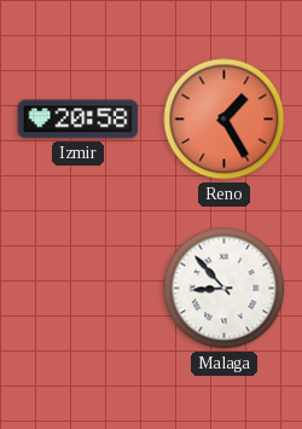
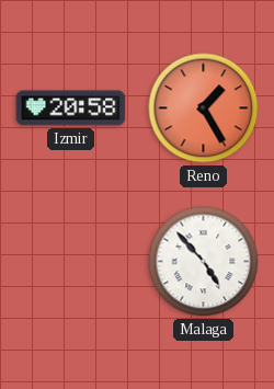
Malaga: 8:53 -> 4:53
